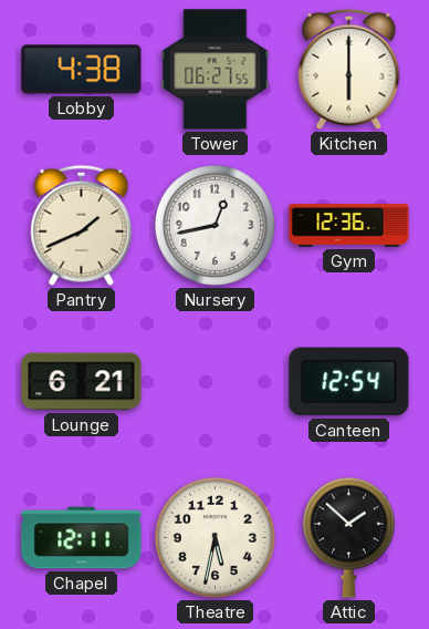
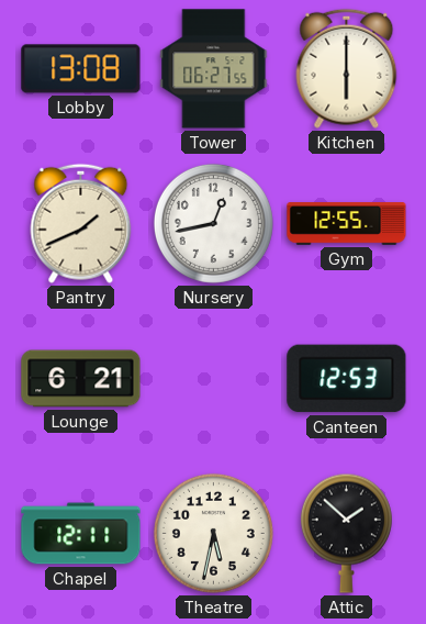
Lobby: 4:38 -> 13:08
Gym: 12:36 -> 12:55
Canteen: 12:54 -> 12:53
